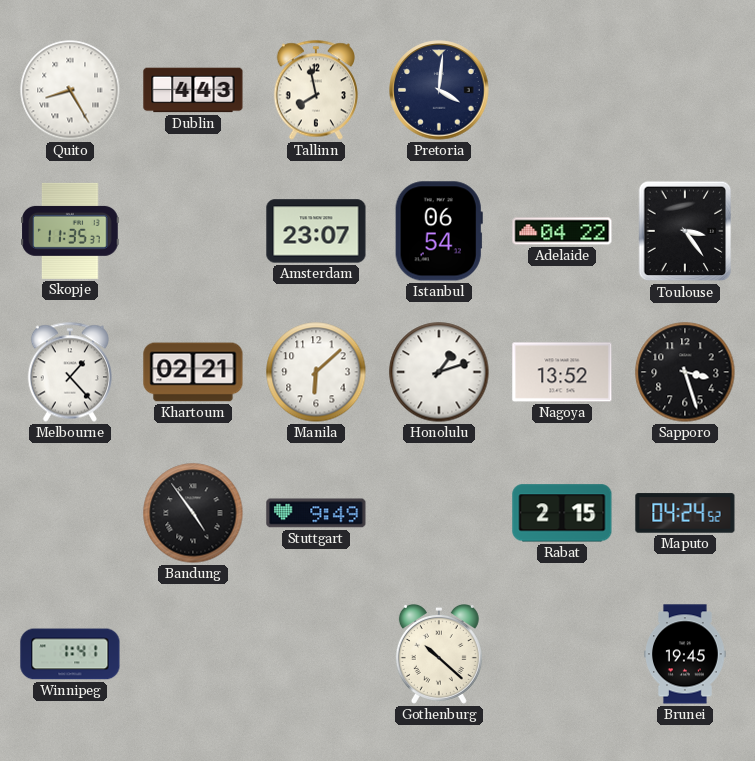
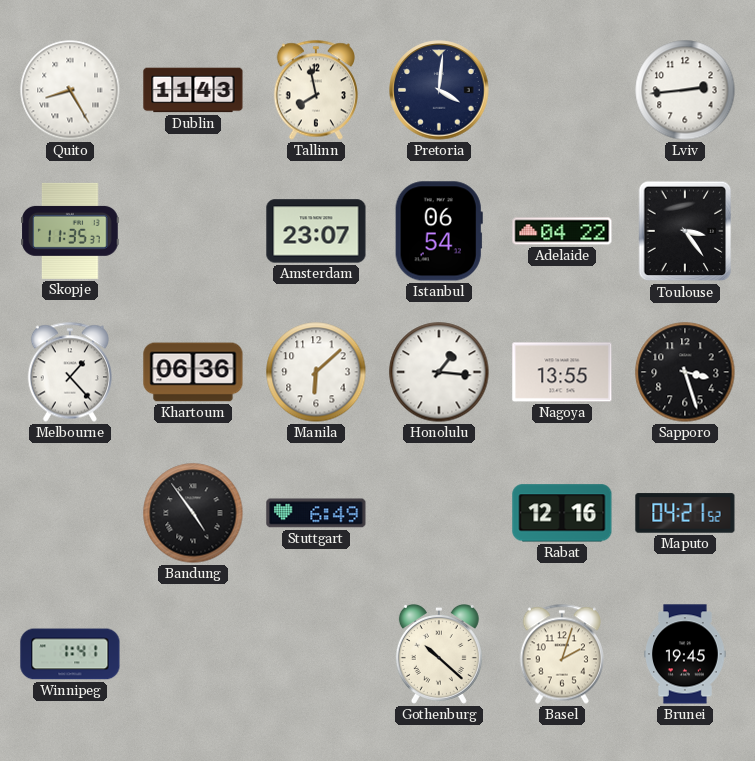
Dublin: 4:43 -> 11:43
Lviv: none -> 2:44
Khartoum: 02:21 -> 06:36
Honolulu: 1:12 -> 1:16
Nagoya: 13:52 -> 13:55
Stuttgart: 9:49 -> 6:49
Rabat: 2:15 -> 12:16
Maputo: 04:24 -> 04:21
Basel: none -> 2:03
